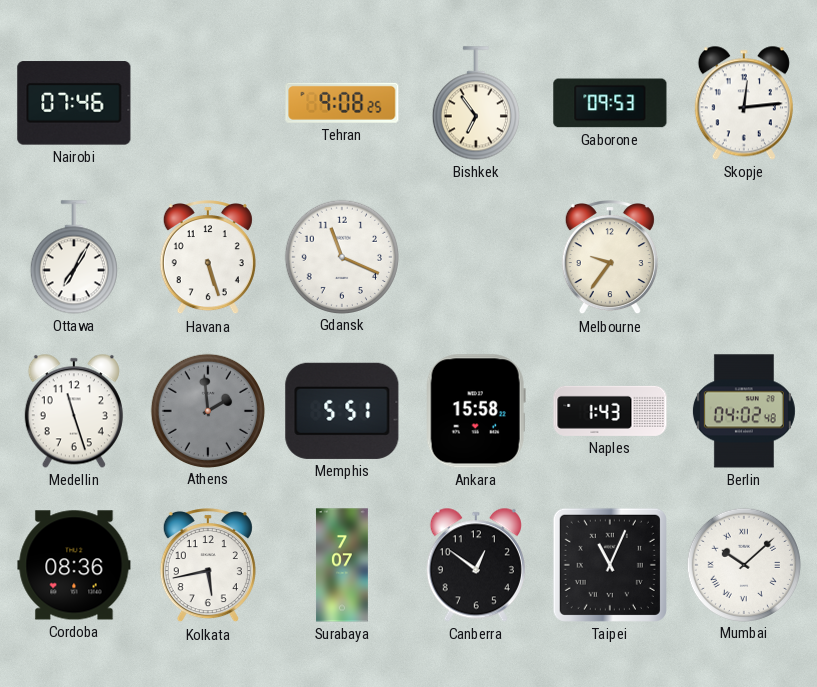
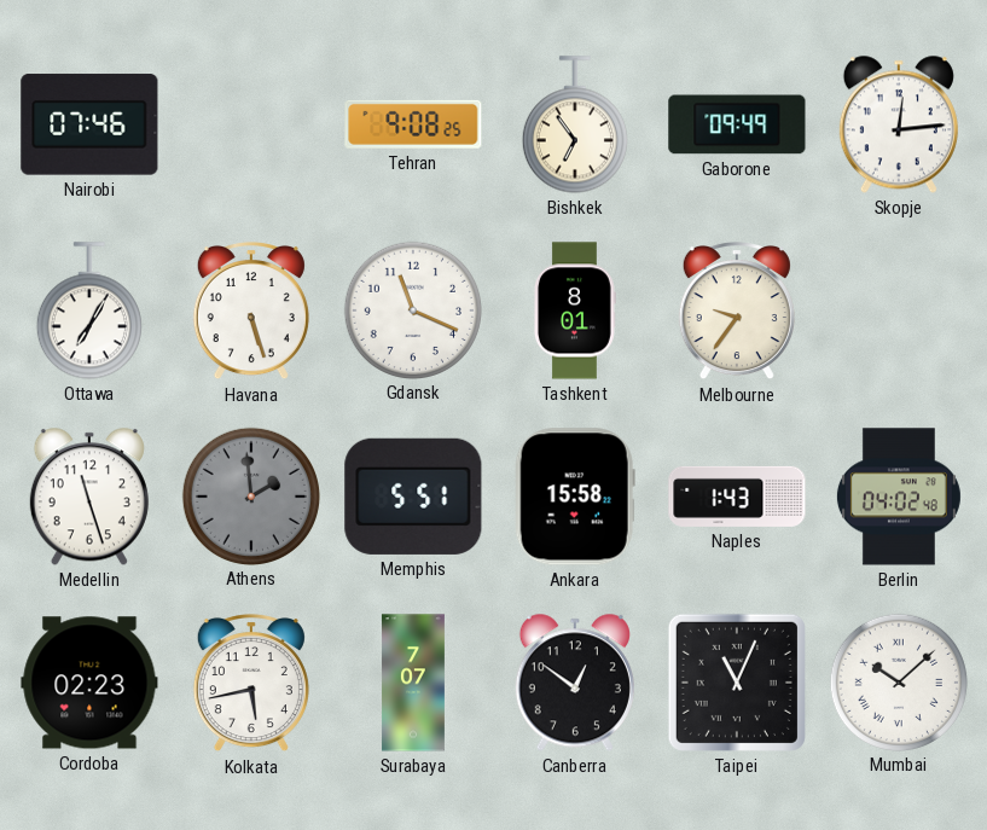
Gaborone: 09:53 -> 09:49
Tashkent: none -> 8:01
Cordoba: 08:36 -> 02:23
